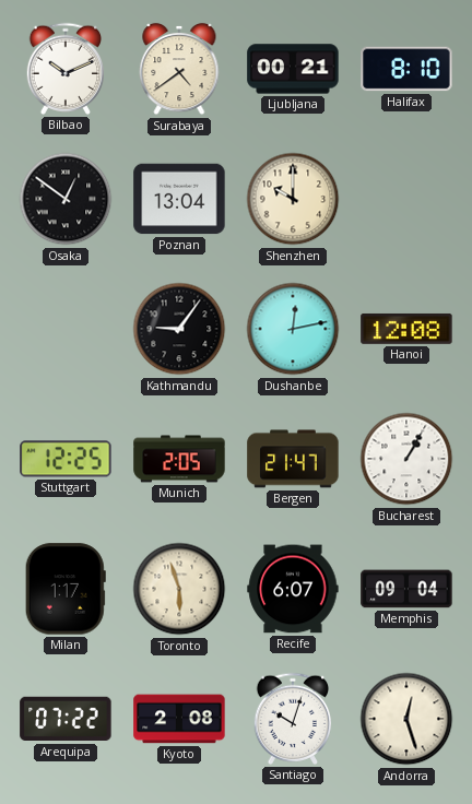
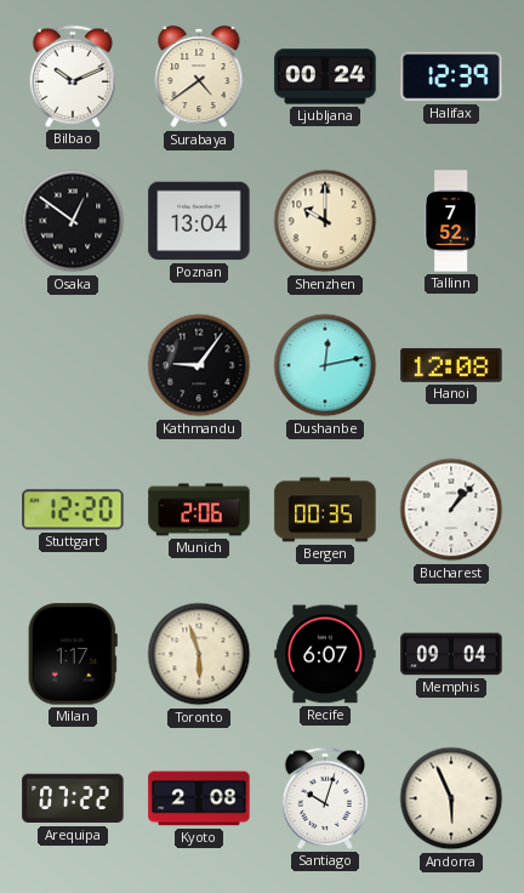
Ljubljana: 00:21 -> 00:24
Halifax: 8:10 -> 12:39
Tallinn: none -> 7:52
Stuttgart: 12:25 -> 12:20
Munich: 2:05 -> 2:06
Bergen: 21:47 -> 00:35
Bucharest: 1:05 -> 1:07
Andorra: 12:27 -> 5:56
